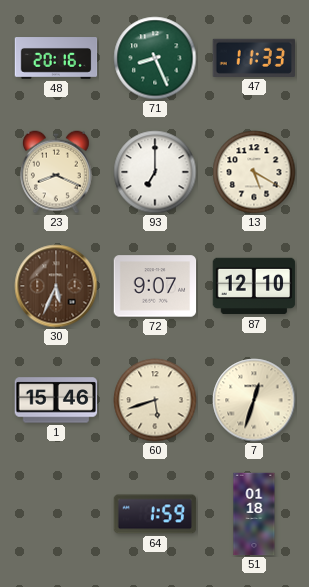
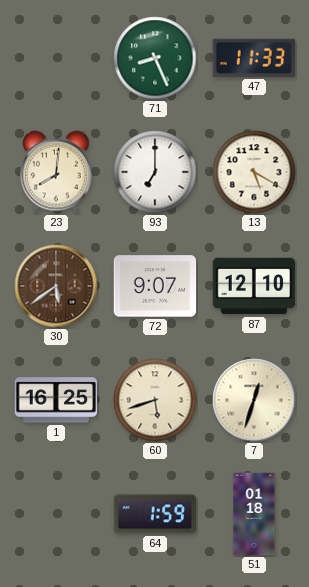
48: 20:16 -> none
23: 8:19 -> 8:01
30: 5:34 -> 5:39
1: 15:46 -> 16:25
